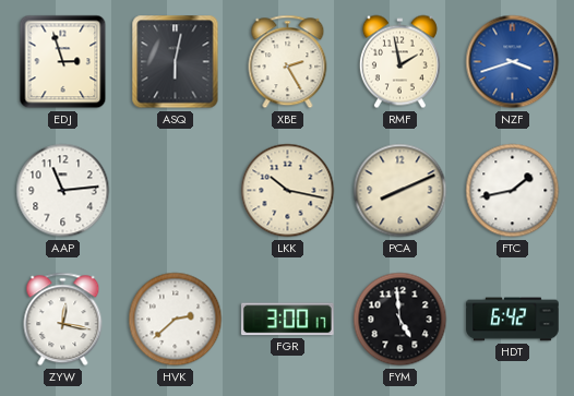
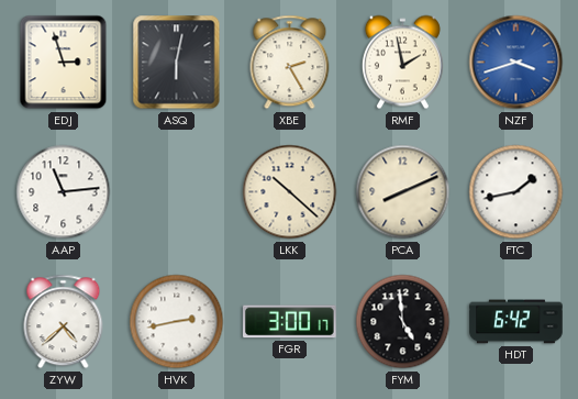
LKK: 10:17 -> 10:22
ZYW: 12:17 -> 4:38
HVK: 2:38 -> 2:43
